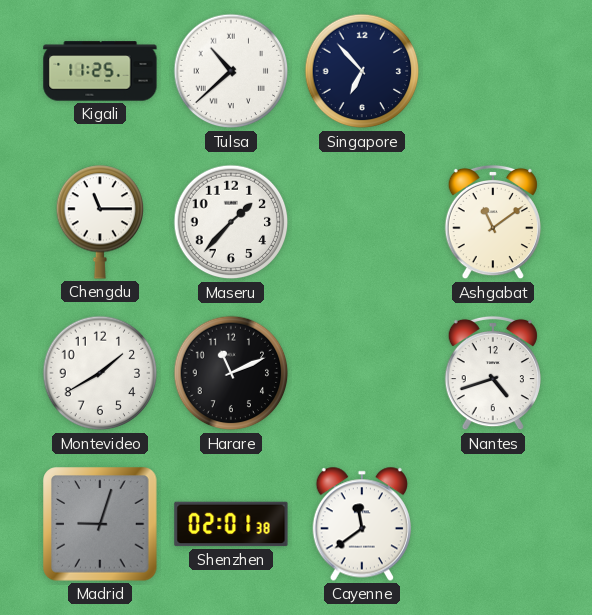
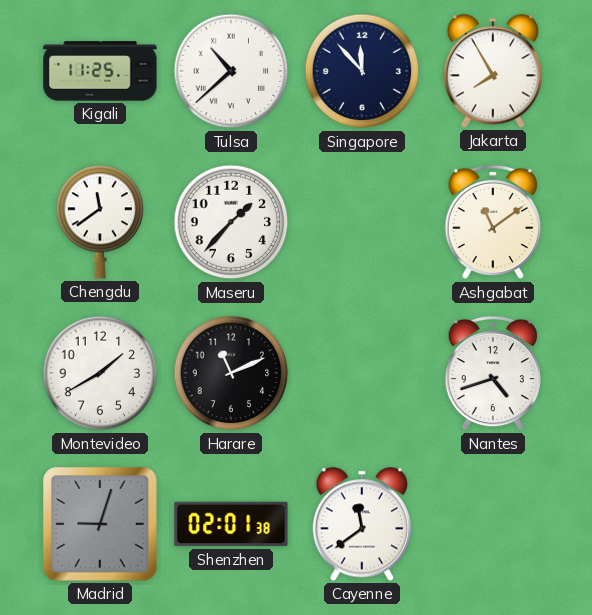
Singapore: 6:53 -> 11:53
Jakarta: none -> 7:55
Chengdu: 11:15 -> 11:39
